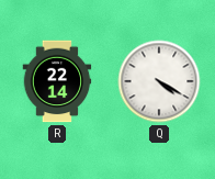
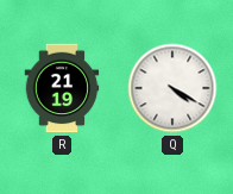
R: 22:14 -> 21:19
